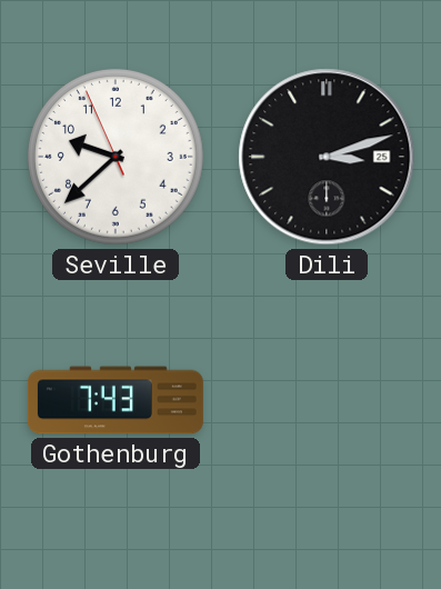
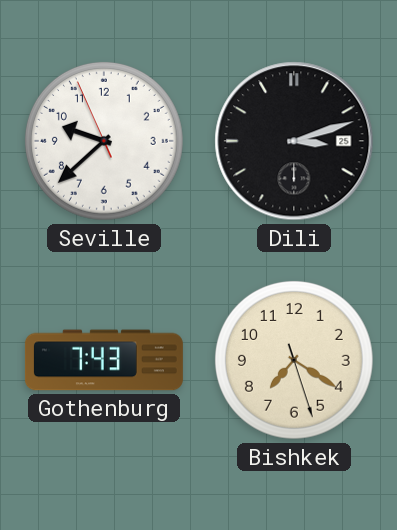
Bishkek: none -> 7:20
